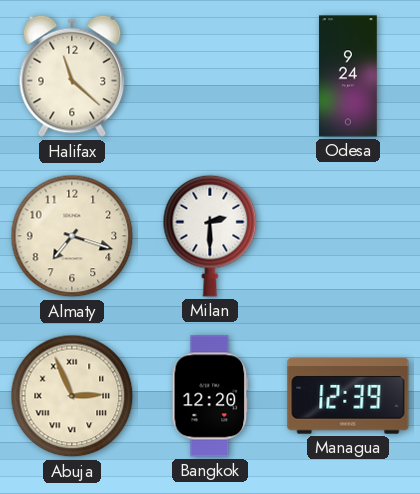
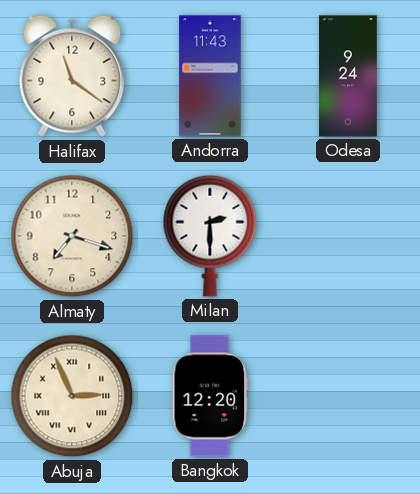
Halifax: 11:22 -> 11:21
Andorra: none -> 11:43
Managua: 12:39 -> none
